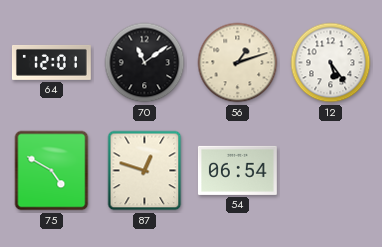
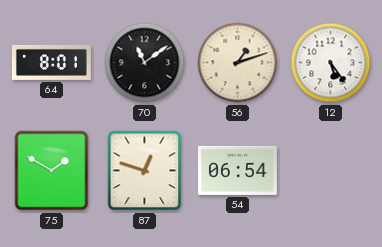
64: 12:01 -> 8:01
75: 4:50 -> 1:50
